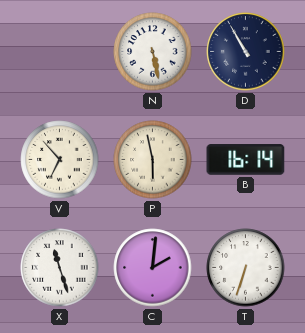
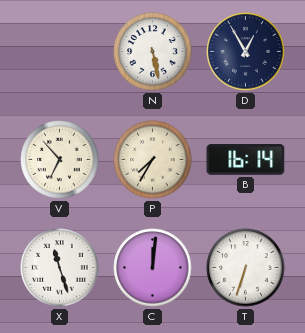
D: 10:55 -> 12:55
P: 5:58 -> 7:35
C: 2:01 -> 12:01
